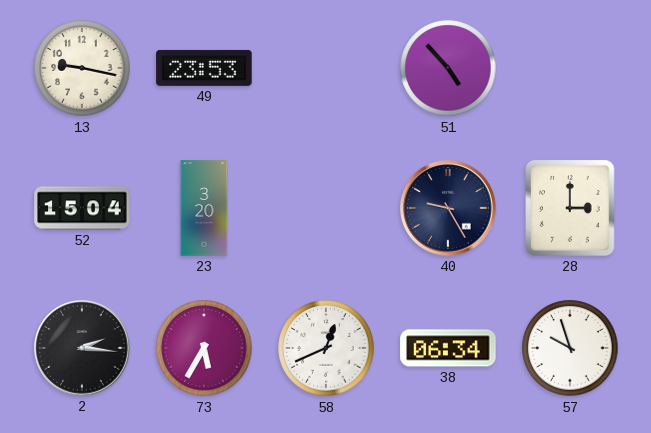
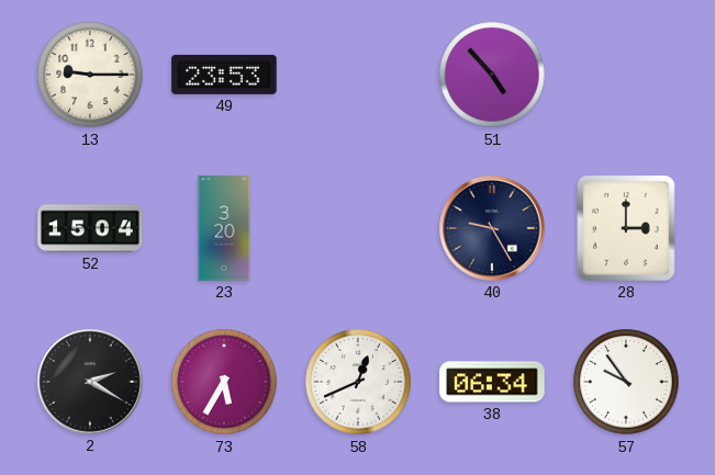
13: 9:17 -> 9:15
2: 2:16 -> 2:20
57: 9:57 -> 9:54
